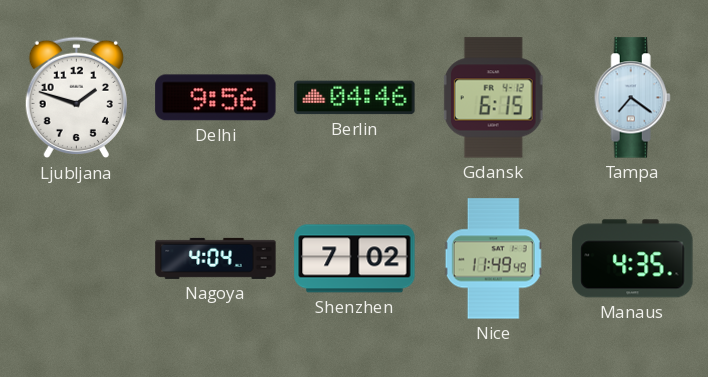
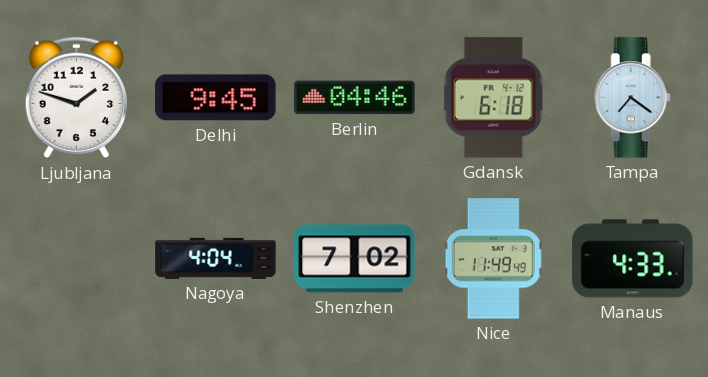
Delhi: 9:56 -> 9:45
Gdansk: 6:15 -> 6:18
Manaus: 4:35 -> 4:33
